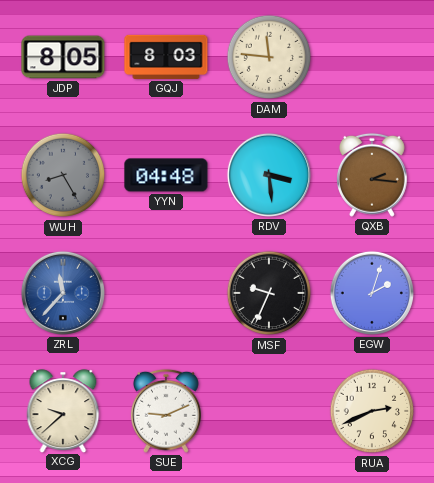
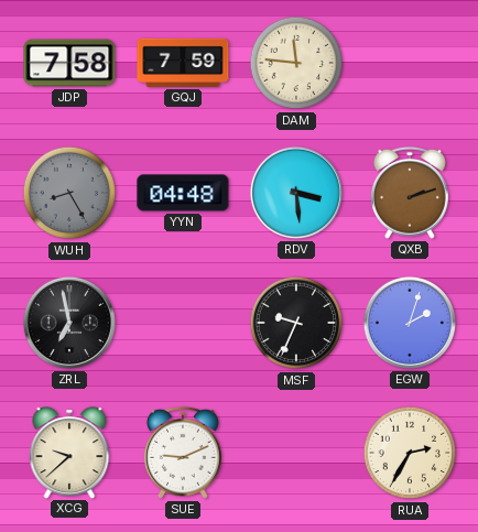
JDP: 8:05 -> 7:58
GQJ: 8:03 -> 7:59
QXB: 2:16 -> 2:12
ZRL: 11:37 -> 6:58
ZRL dial: blue -> black
RUA: 2:41 -> 2:35
